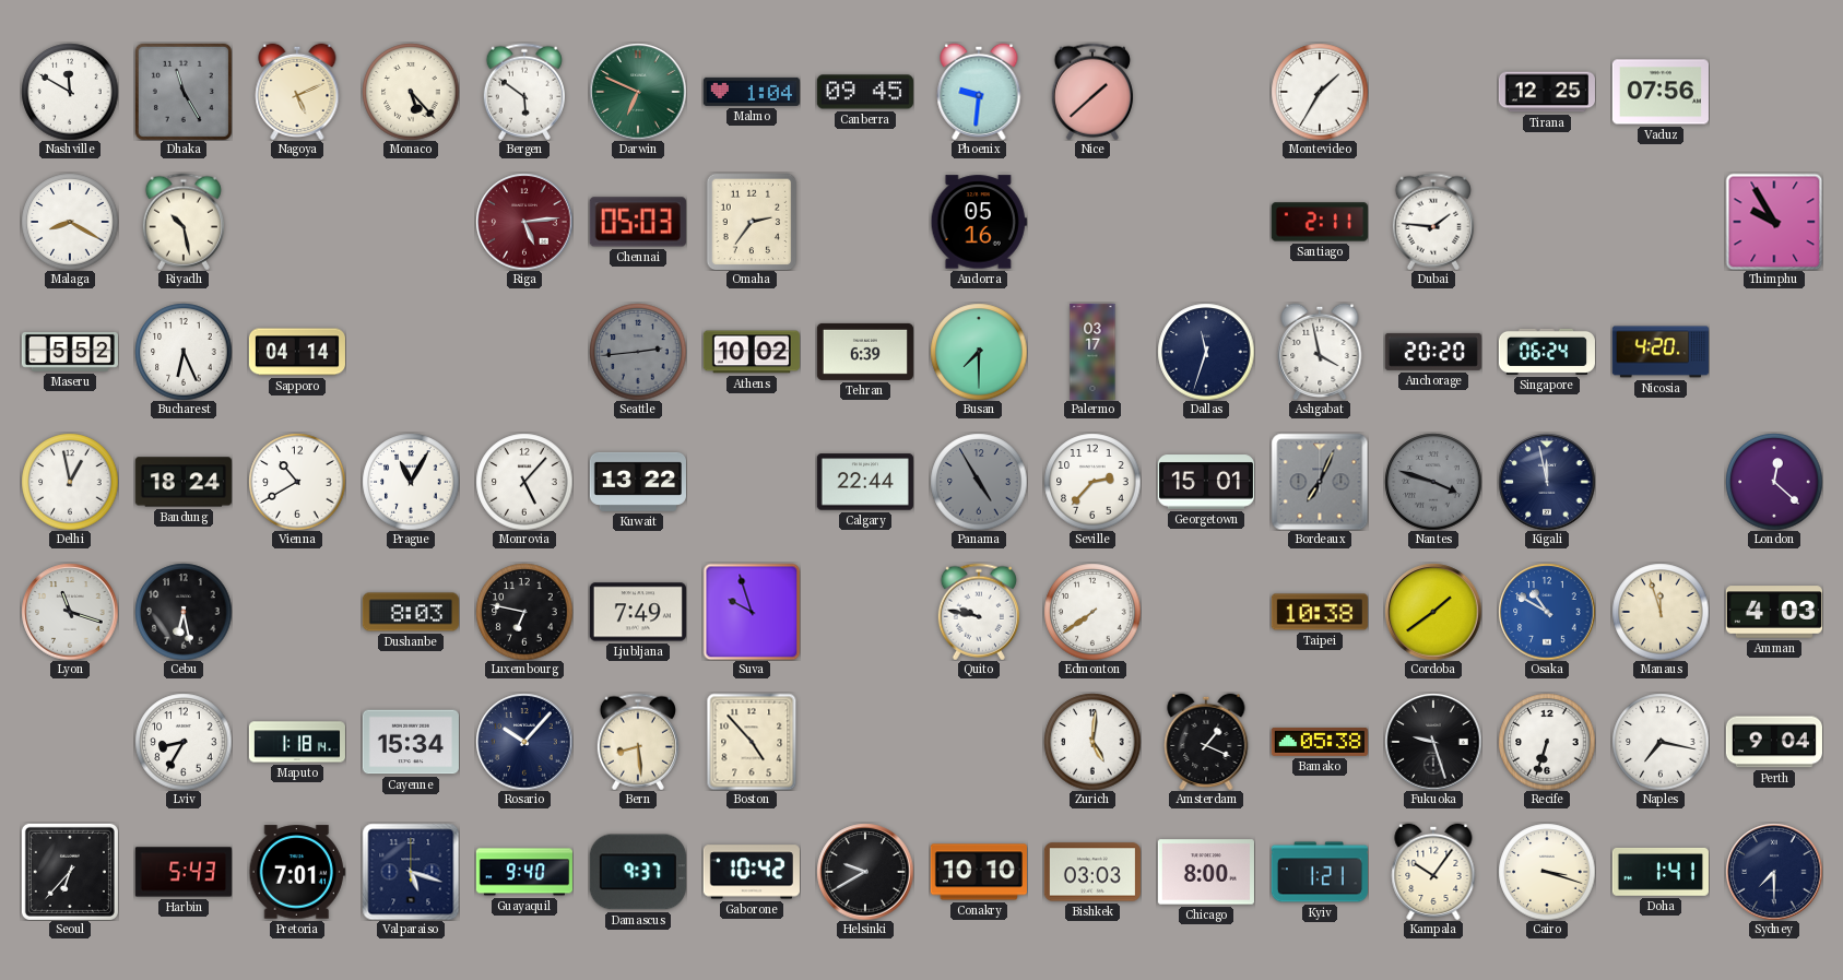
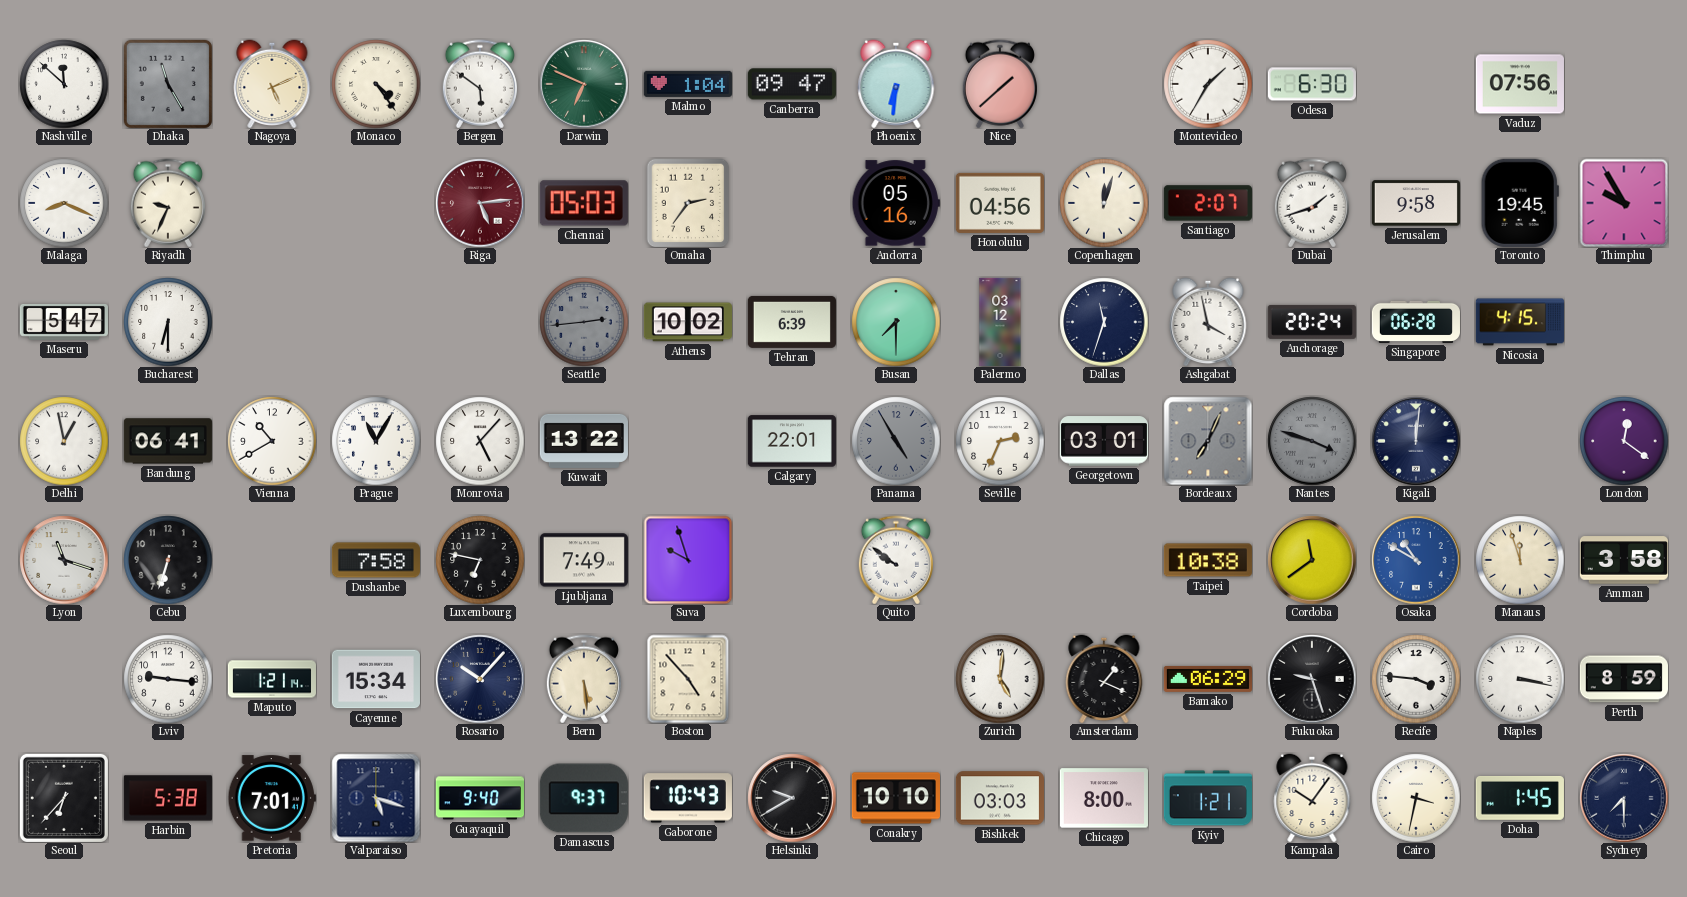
Nashville: 11:50 -> 11:52
Monaco: 5:23 -> 4:24
Canberra: 09:45 -> 09:47
Phoenix: 9:31 -> 6:31
Odesa: none -> 6:30
Tirana: 12:25 -> none
Malaga: 8:20 -> 8:19
Riyadh: 10:28 -> 9:34
Honolulu: none -> 04:56
Copenhagen: none -> 12:03
Santiago: 2:11 -> 2:07
Dubai: 1:46 -> 1:42
Jerusalem: none -> 9:58
Toronto: none -> 19:45
Maseru: 5:52 -> 5:47
Bucharest: 6:26 -> 6:30
Sapporo: 04:14 -> none
Palermo: 03:17 -> 03:12
Anchorage: 20:20 -> 20:24
Singapore: 06:24 -> 06:28
Nicosia: 4:20 -> 4:15
Bandung: 18:24 -> 06:41
Calgary: 22:44 -> 22:01
Seville: 2:37 -> 2:34
Georgetown: 15:01 -> 03:01
Kigali: 11:58 -> 12:01
London: 12:22 -> 12:21
Cebu: 6:28 -> 6:33
Dushanbe: 8:03 -> 7:58
Quito: 9:47 -> 9:51
Edmonton: 7:39 -> none
Cordoba: 1:39 -> 11:39
Amman: 4:03 -> 3:58
Lviv: 8:35 -> 9:16
Maputo: 1:18 -> 1:21
Bern: 8:29 -> 5:29
Bamako: 05:38 -> 06:29
Recife: 6:33 -> 3:46
Naples: 7:17 -> 3:17
Perth: 9:04 -> 8:59
Harbin: 5:43 -> 5:38
Gaborone: 10:42 -> 10:43
Cairo: 3:18 -> 3:32
Doha: 1:41 -> 1:45
